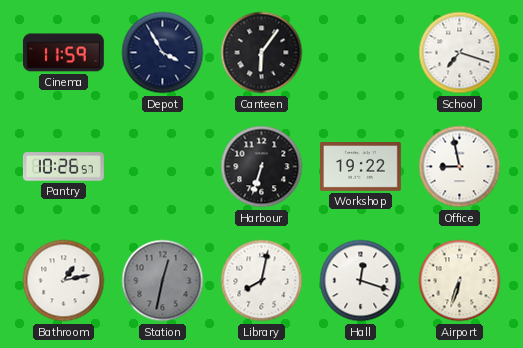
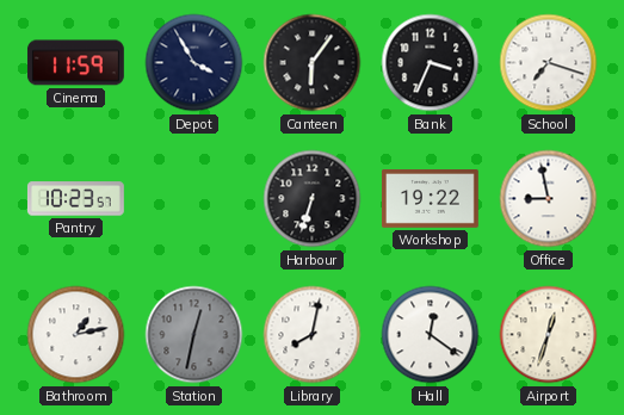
Bank: none -> 3:34
Pantry: 10:26 -> 10:23
Hall: 12:18 -> 12:21
Airport: 6:33 -> 12:33
